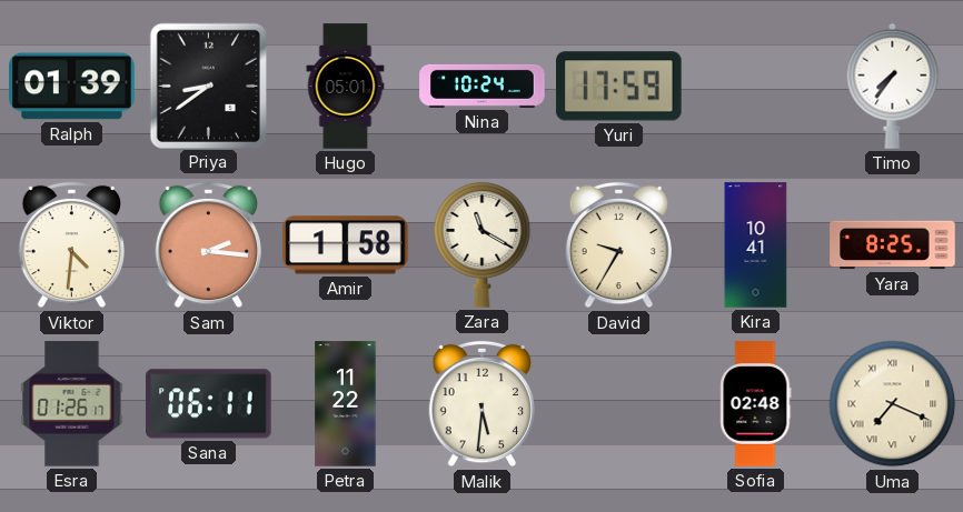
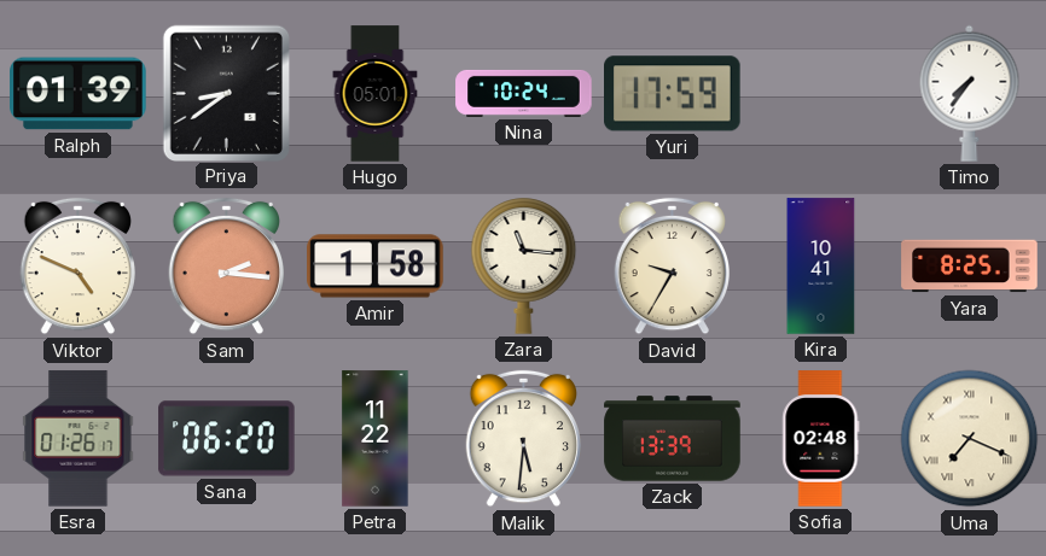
Viktor: 4:31 -> 4:49
Zara: 11:20 -> 11:16
Sana: 06:11 -> 06:20
Zack: none -> 13:39
